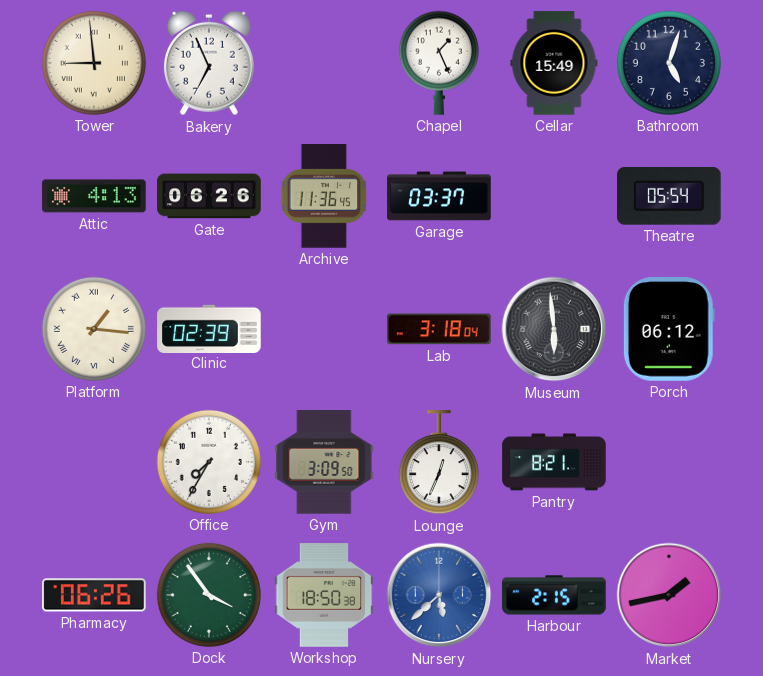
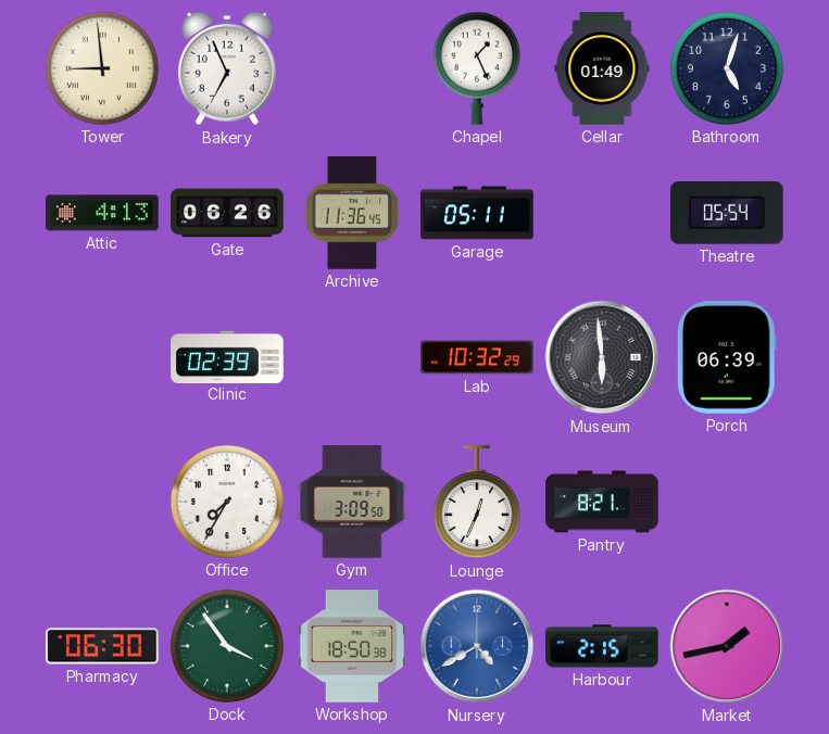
Cellar: 15:49 -> 01:49
Garage: 03:37 -> 05:11
Platform: 1:16 -> none
Lab: 3:18 -> 10:32
Porch: 06:12 -> 06:39
Pharmacy: 06:26 -> 06:30
Nursery: 5:38 -> 4:40
